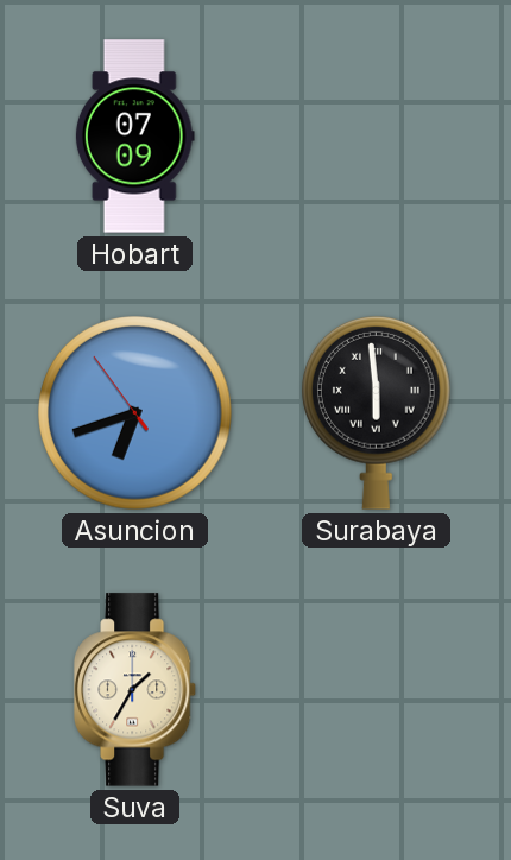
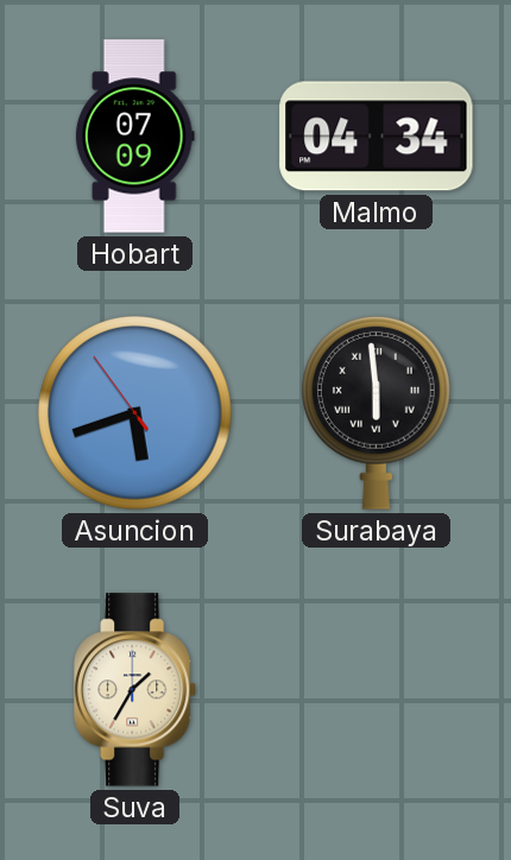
Malmo: none -> 04:34
Asuncion: 6:41 -> 5:41
